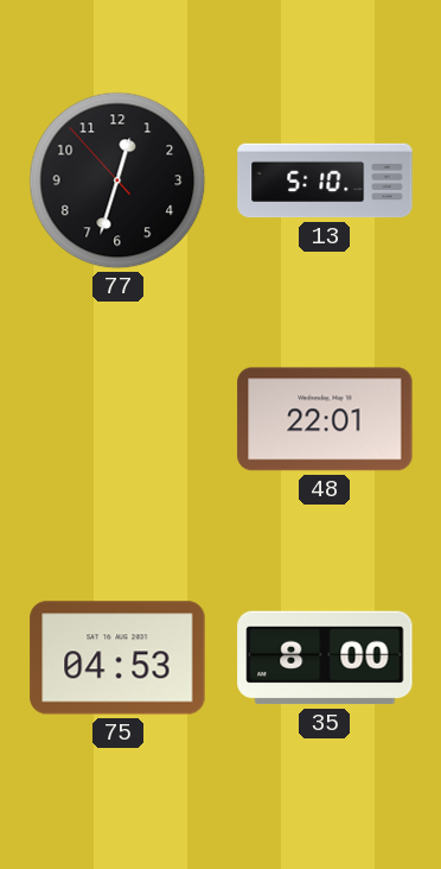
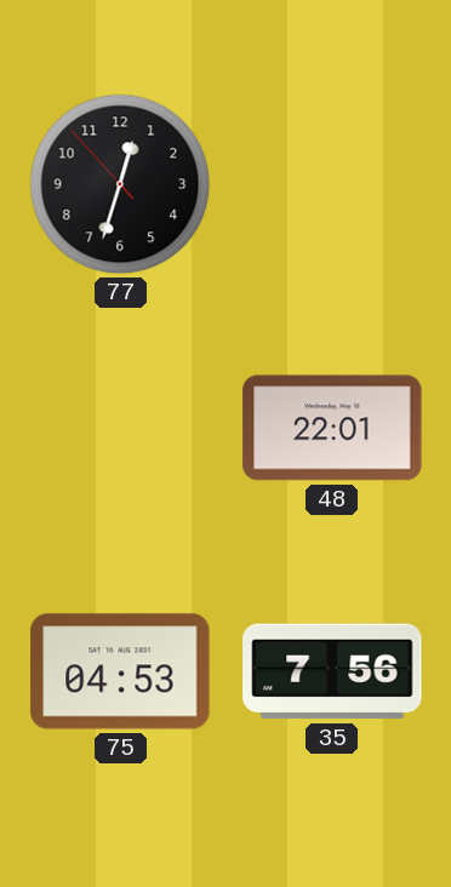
13: 5:10 -> none
35: 8:00 -> 7:56
